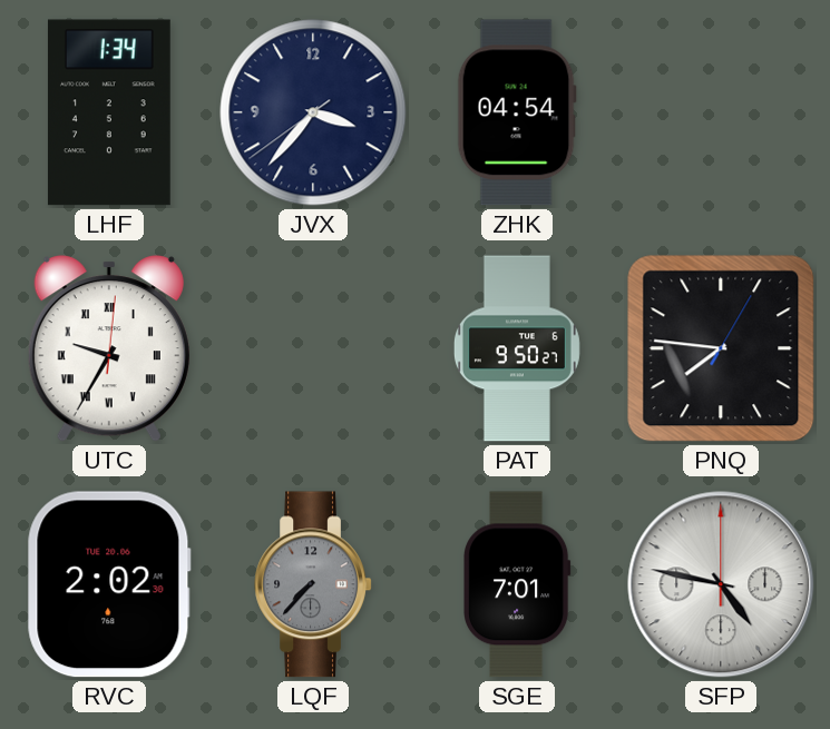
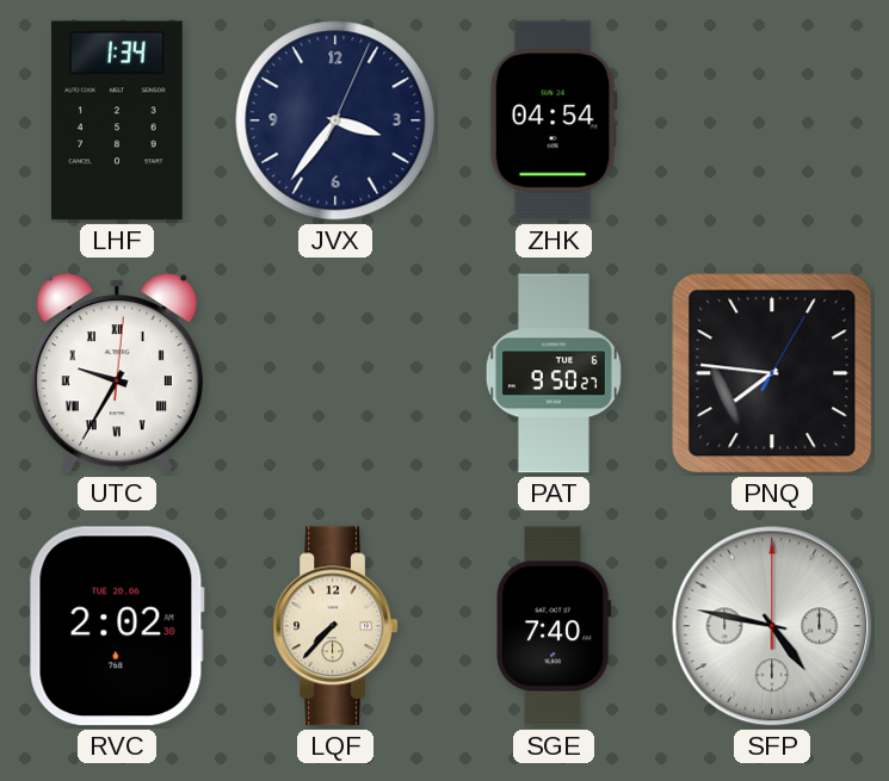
JVX: 3:36:39 -> 3:36:04
LQF dial: grey -> cream
SGE: 7:01 -> 7:40
